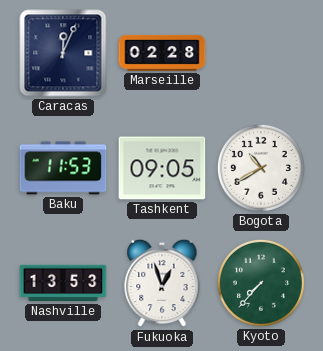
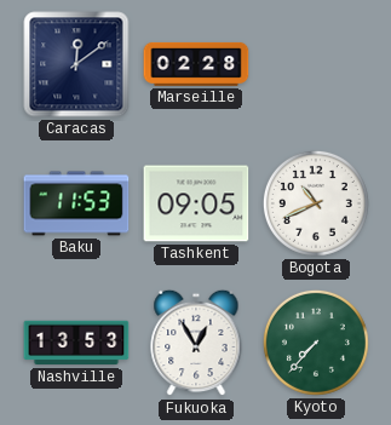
Caracas: 12:04 -> 12:09
Bogota: 10:40 -> 10:41
Fukuoka: 12:57 -> 12:55
